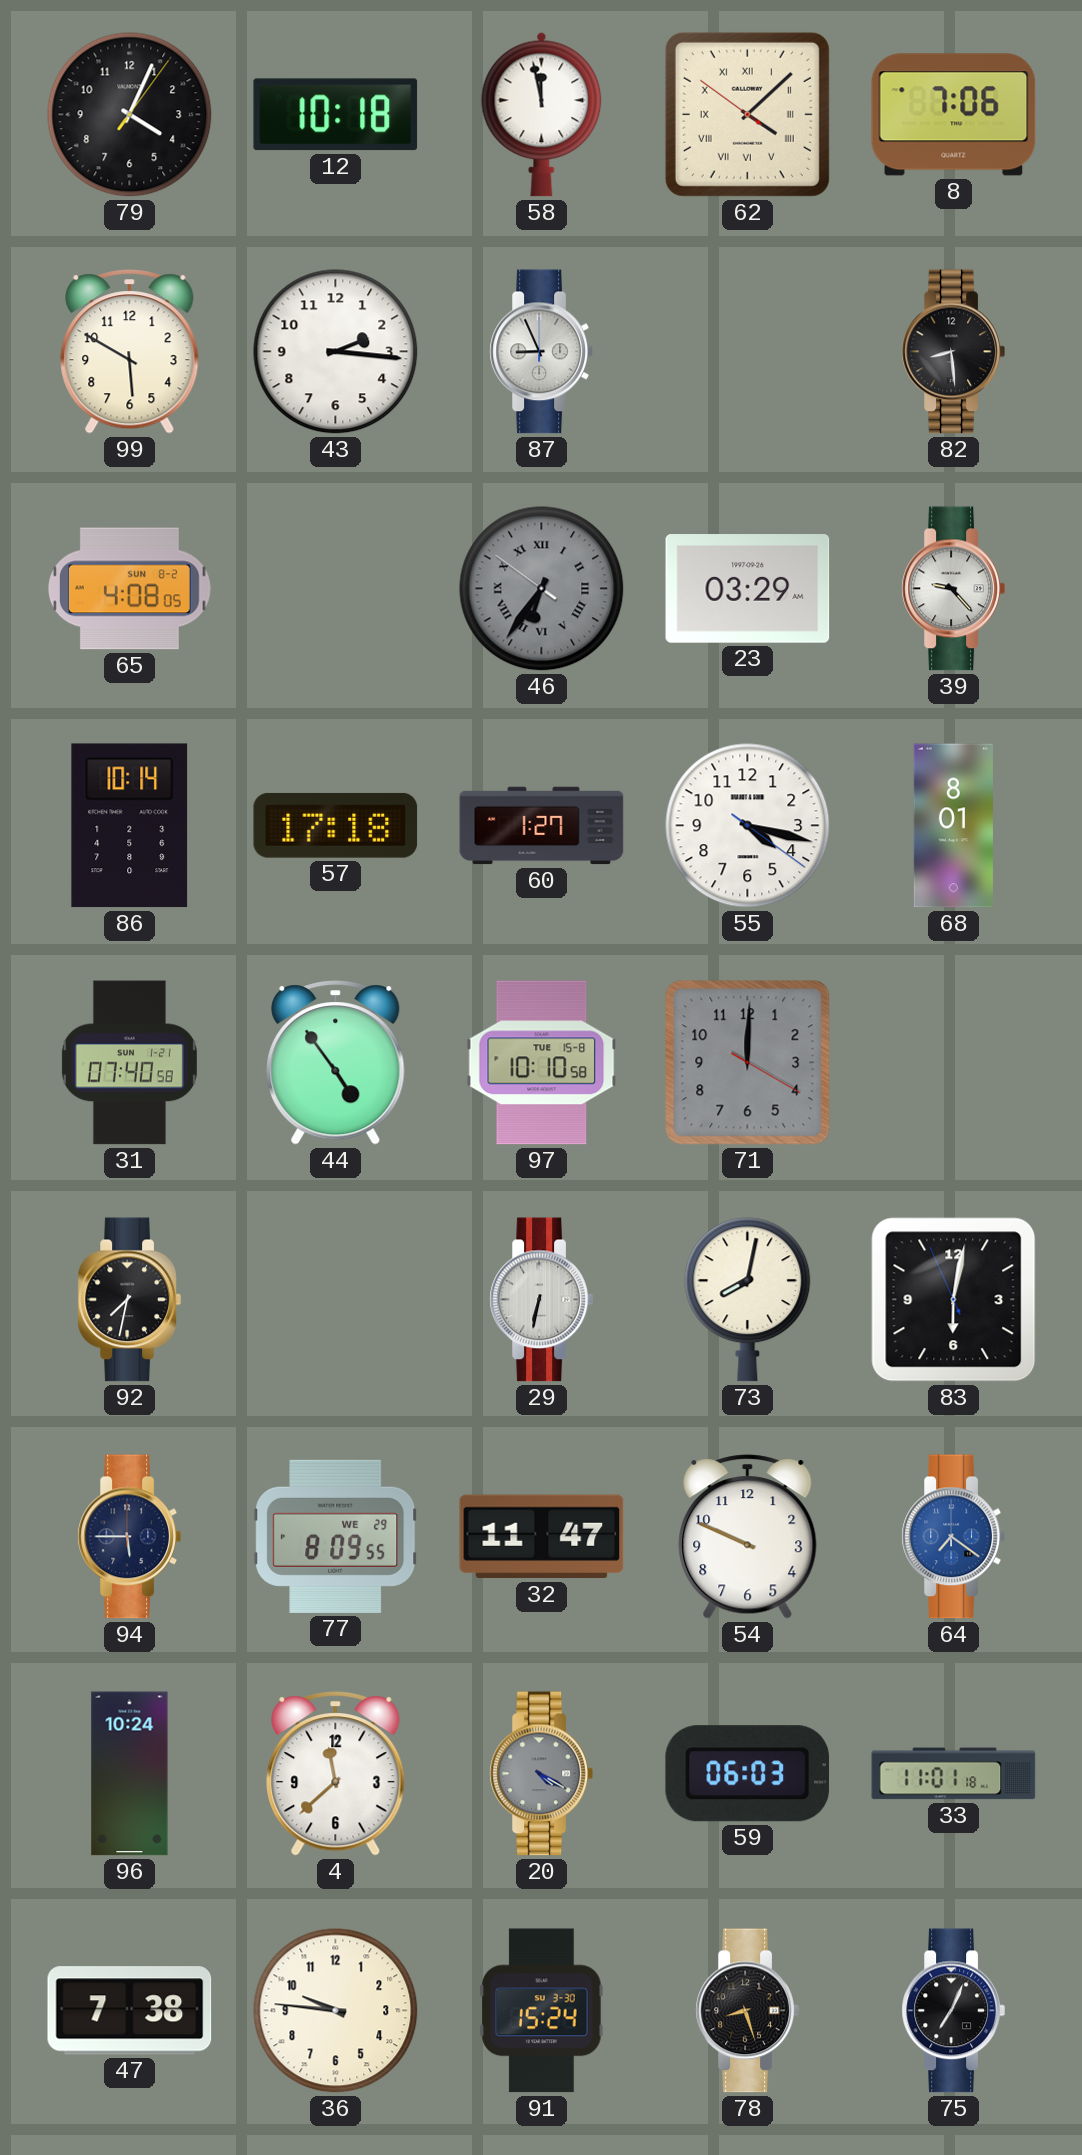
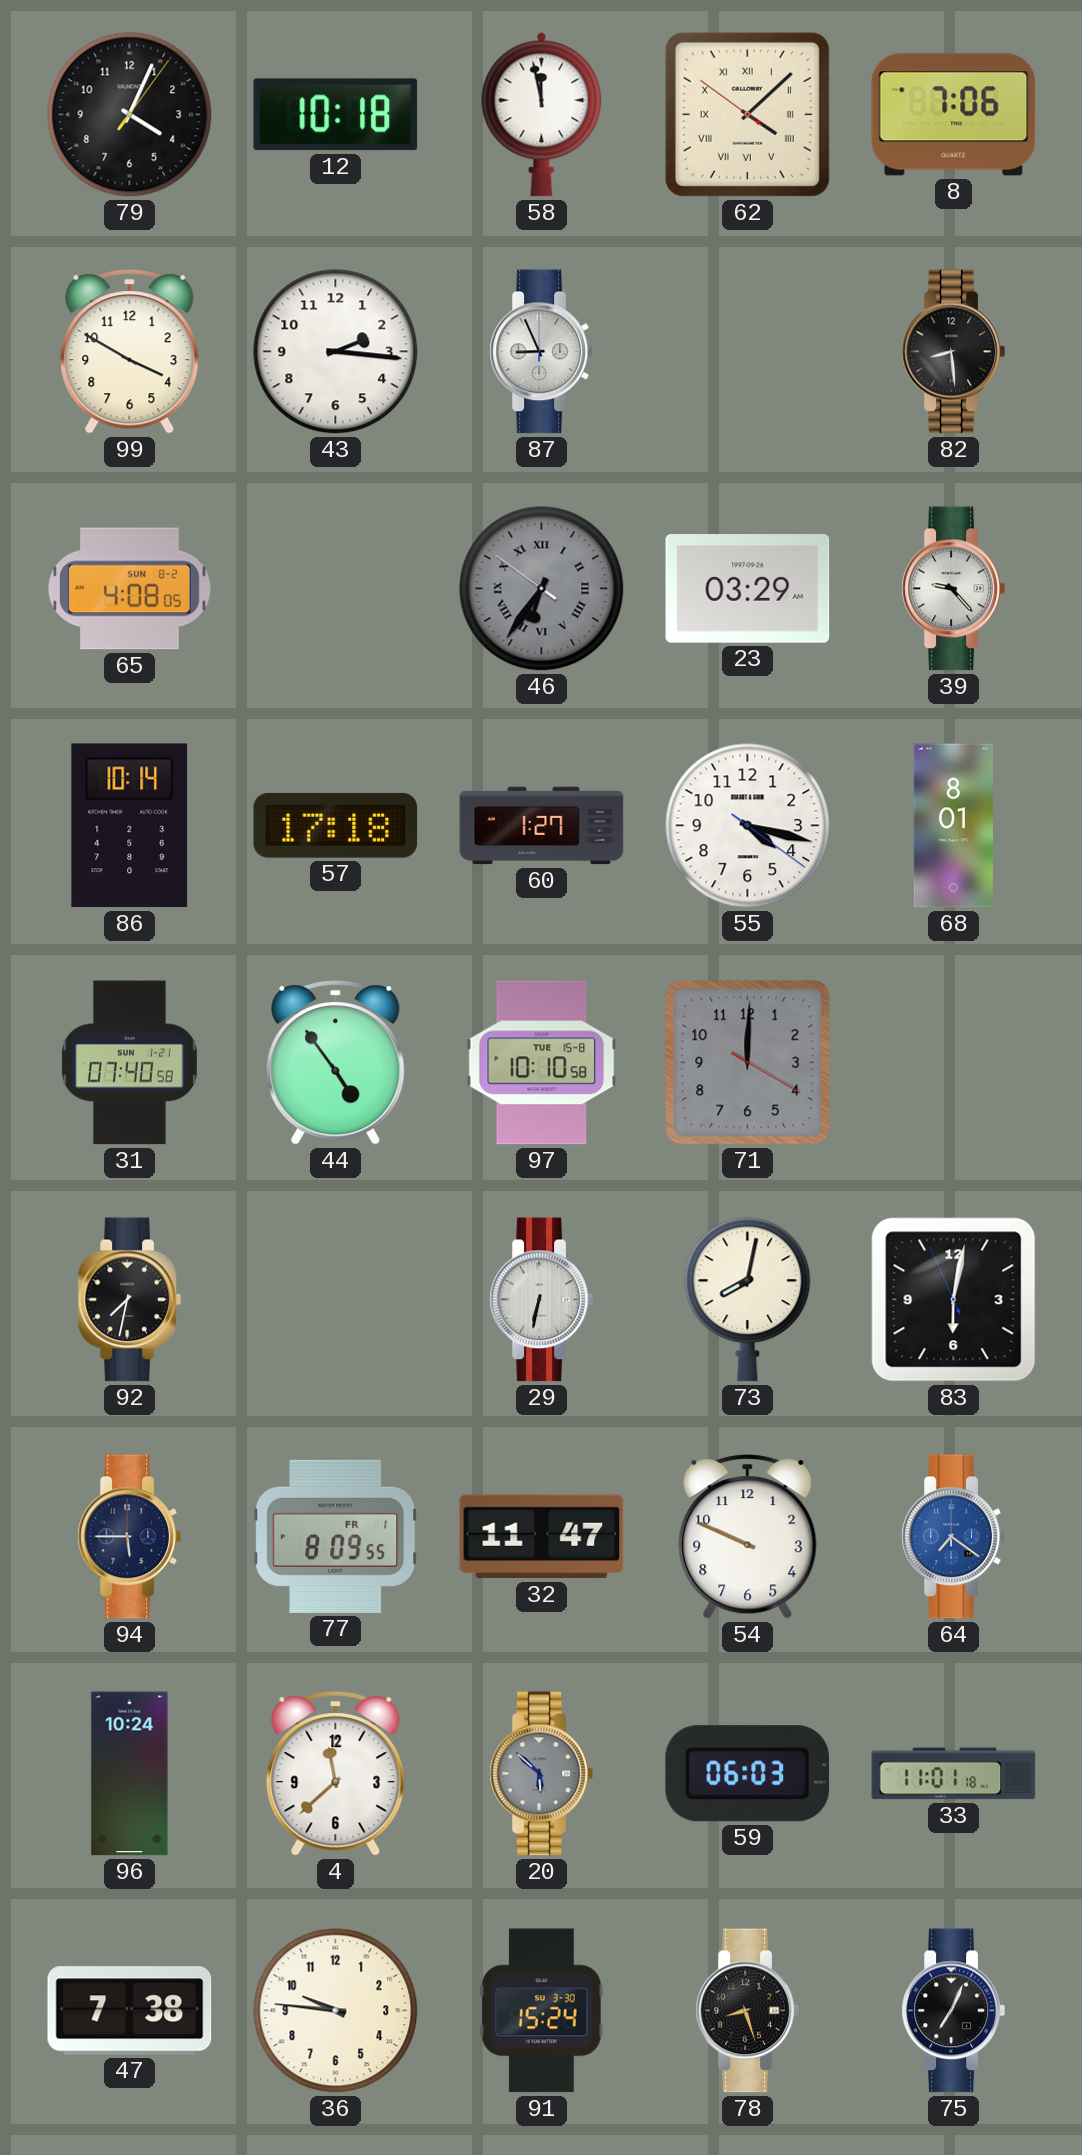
99: 5:50 -> 3:50
77 date: WE 29 -> FR 1
20: 4:20 -> 5:52
